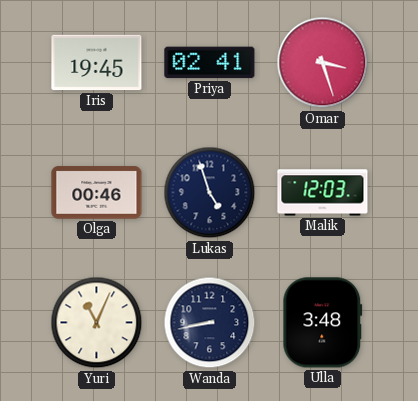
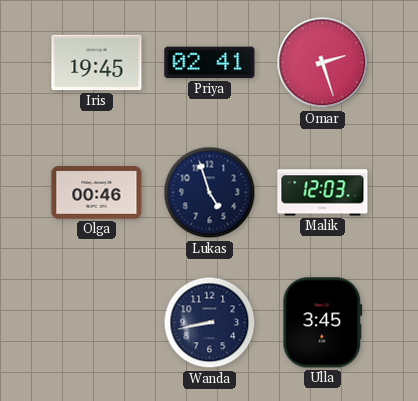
Omar: 3:27 -> 2:27
Yuri: 11:04 -> none
Ulla: 3:48 -> 3:45
